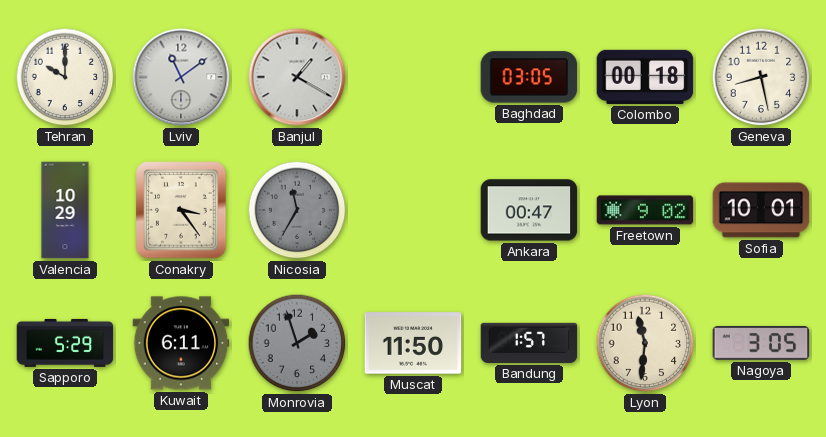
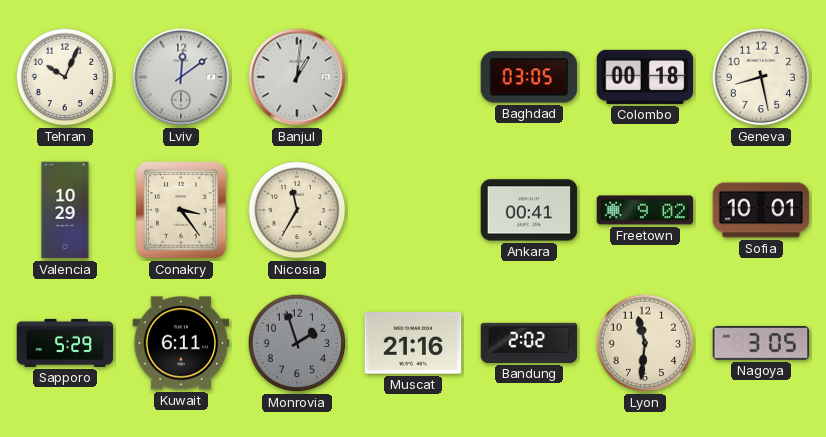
Tehran: 10:00 -> 10:04
Lviv: 11:09 -> 12:09
Banjul: 1:20 -> 1:01
Nicosia dial: grey -> cream
Ankara: 00:47 -> 00:41
Muscat: 11:50 -> 21:16
Bandung: 1:57 -> 2:02
